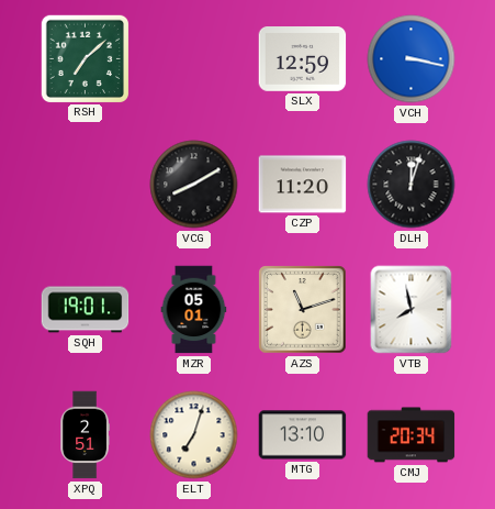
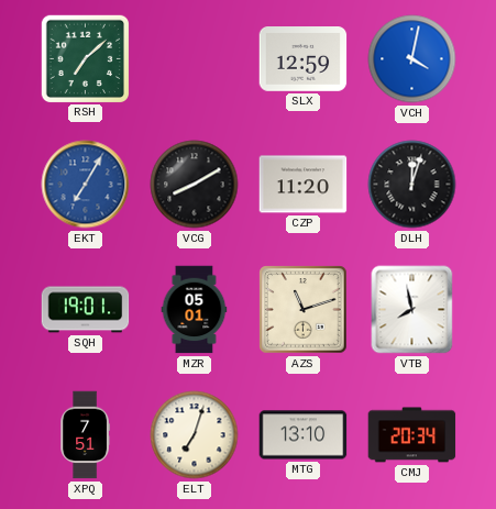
VCH: 3:17 -> 4:02
EKT: none -> 7:05
XPQ: 2:51 -> 7:51
